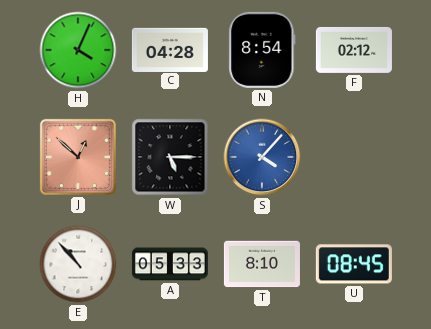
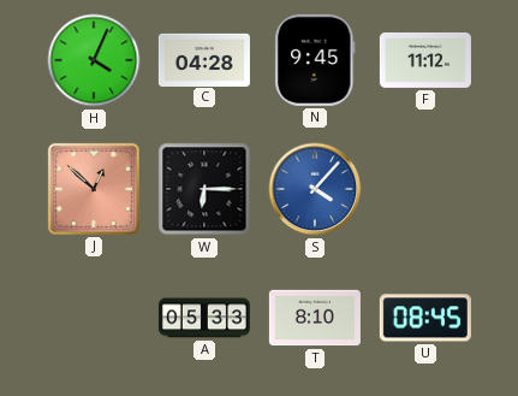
N: 8:54 -> 9:45
F: 02:12 -> 11:12
W: 5:15 -> 6:15
E: 10:53 -> none
